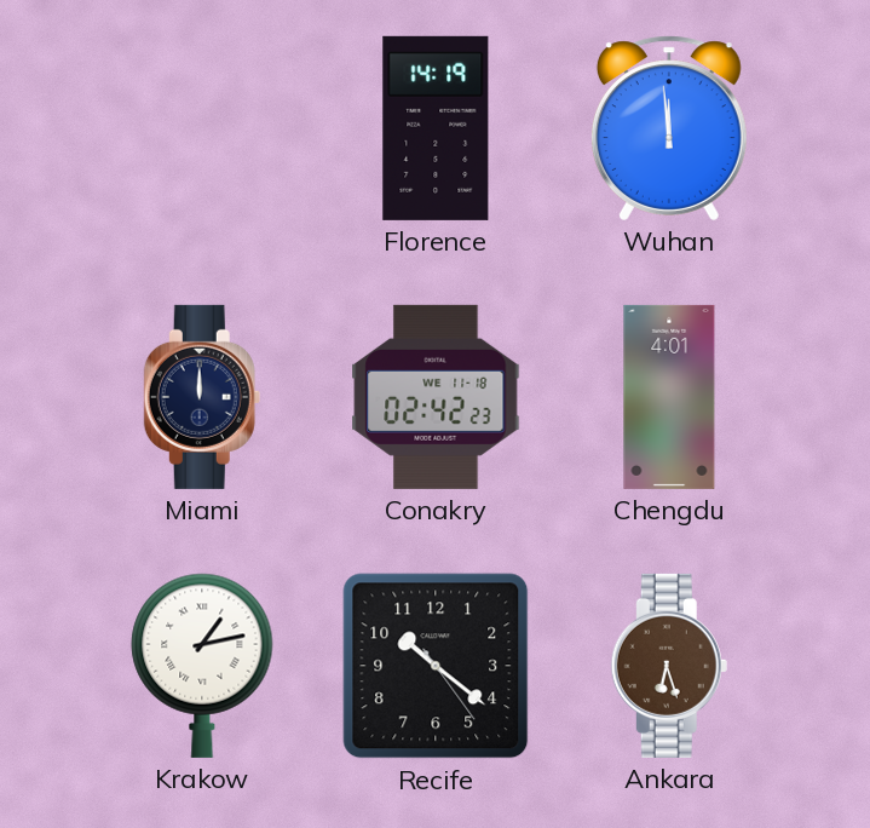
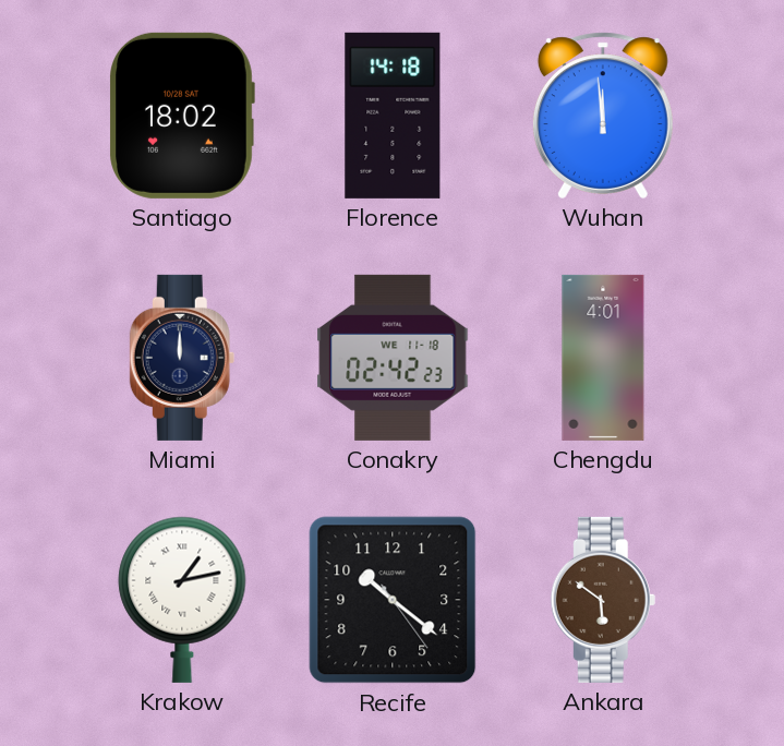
Santiago: none -> 18:02
Florence: 14:19 -> 14:18
Ankara: 6:27 -> 5:51
